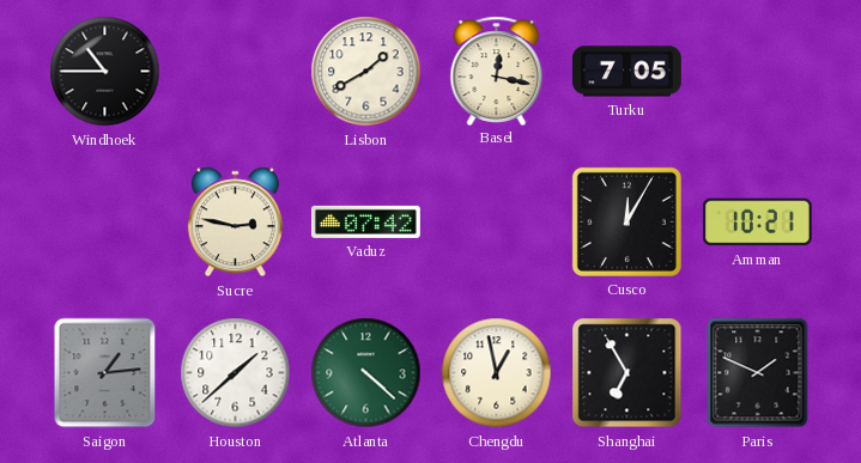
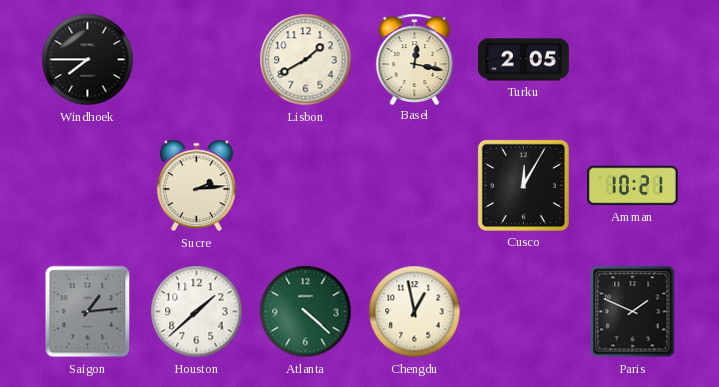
Windhoek: 10:45 -> 7:45
Turku: 7:05 -> 2:05
Sucre: 2:47 -> 2:14
Vaduz: 07:42 -> none
Shanghai: 6:55 -> none
